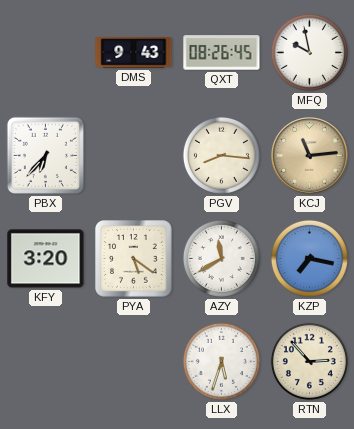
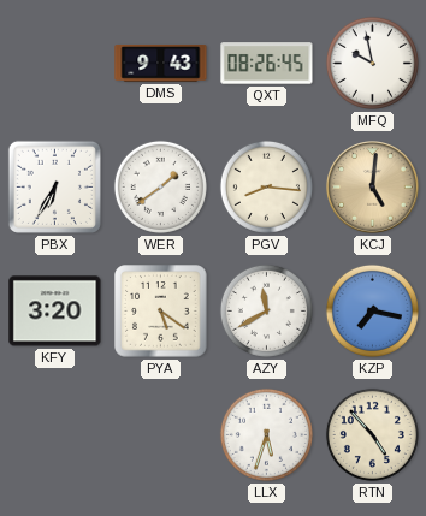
PBX: 6:37 -> 6:35
WER: none -> 1:39
KCJ: 11:14 -> 5:01
RTN: 2:53 -> 4:53
